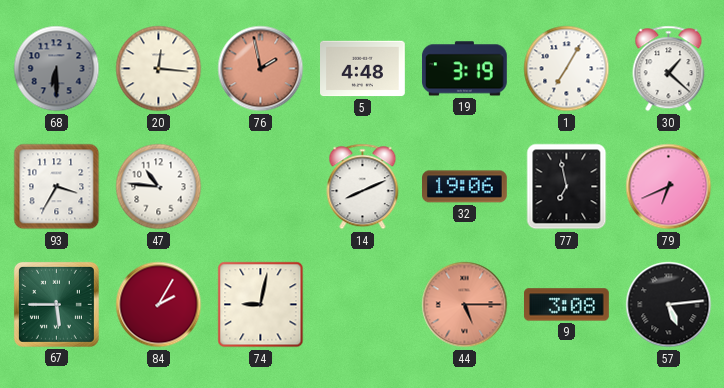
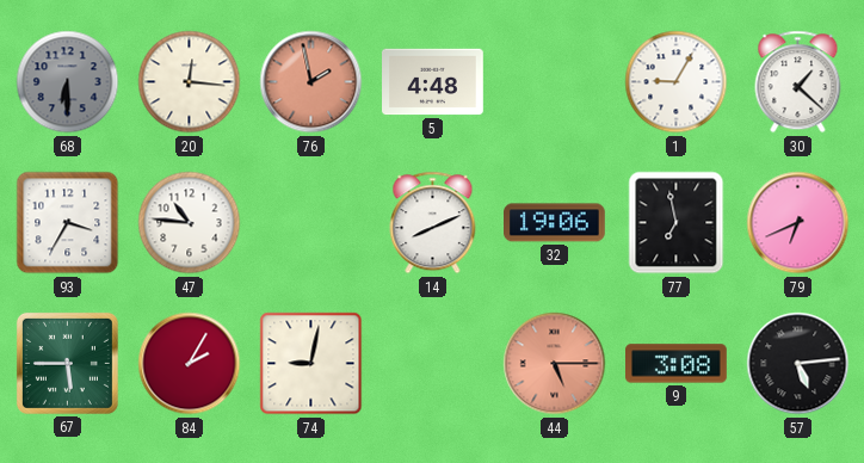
19: 3:19 -> none
1: 7:05 -> 9:05
